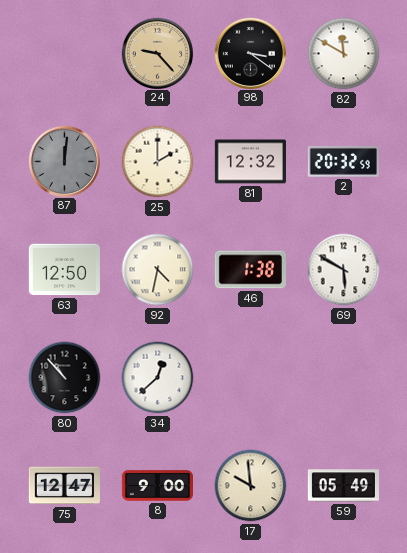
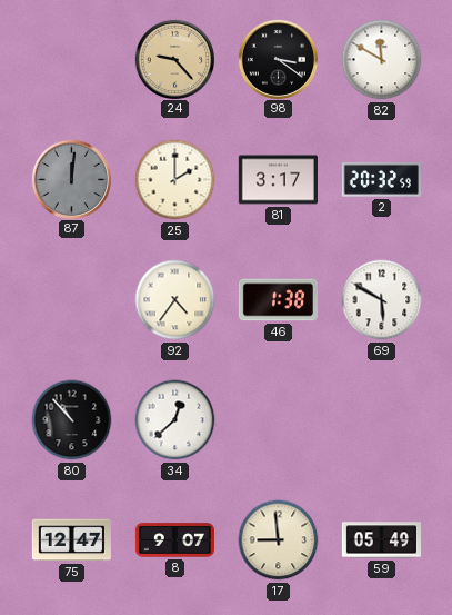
81: 12:32 -> 3:17
63: 12:50 -> none
92: 4:32 -> 4:36
8: 9:00 -> 9:07
17: 9:59 -> 8:59
